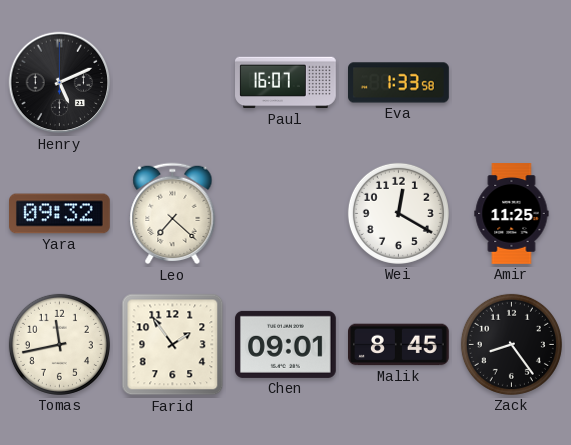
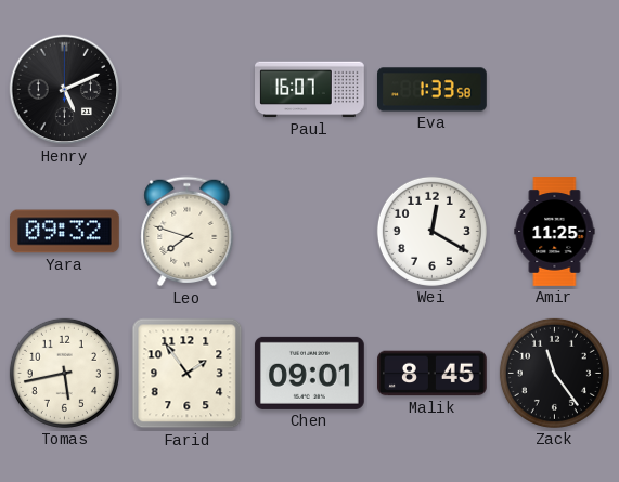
Leo: 7:22 -> 7:48
Tomas: 11:43 -> 5:43
Zack: 8:24 -> 11:24
